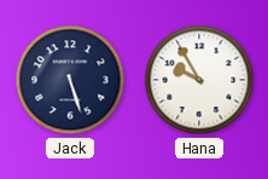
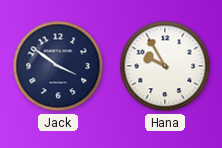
Jack: 5:27 -> 3:51
